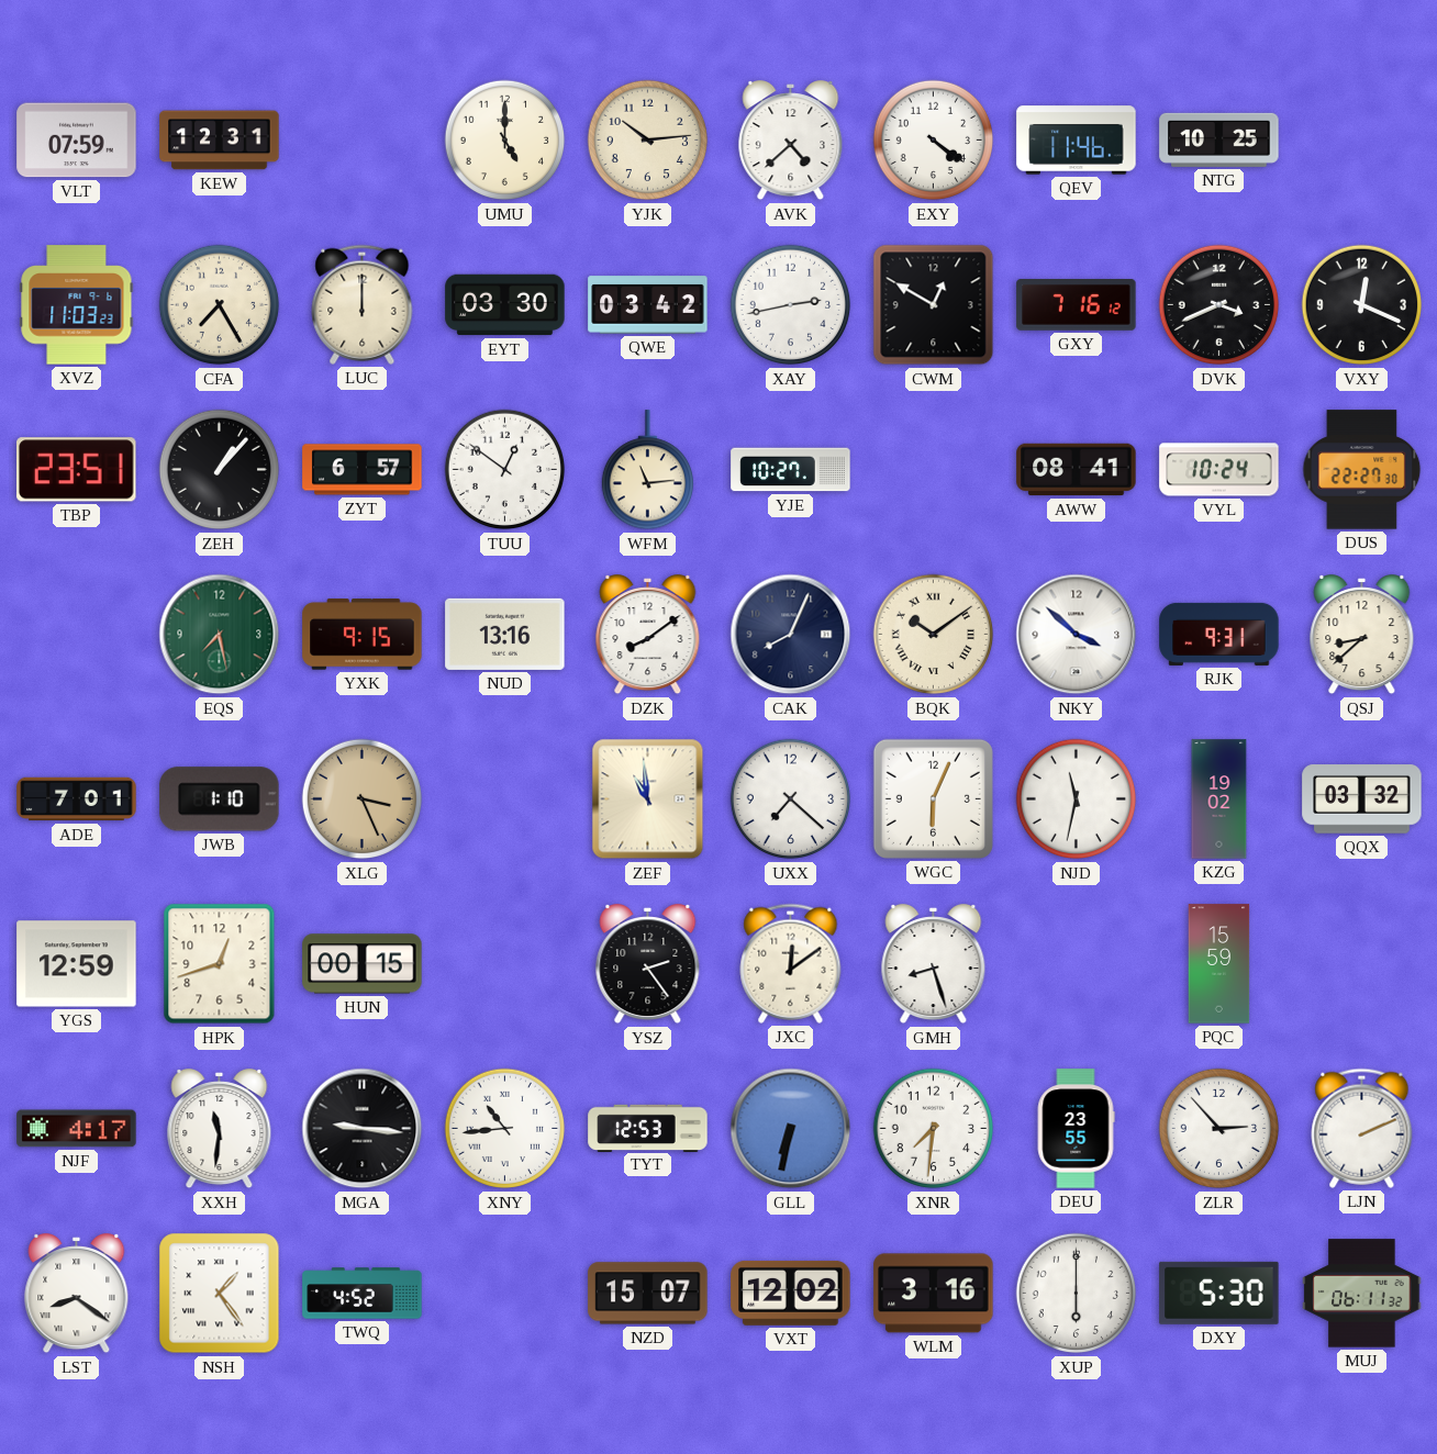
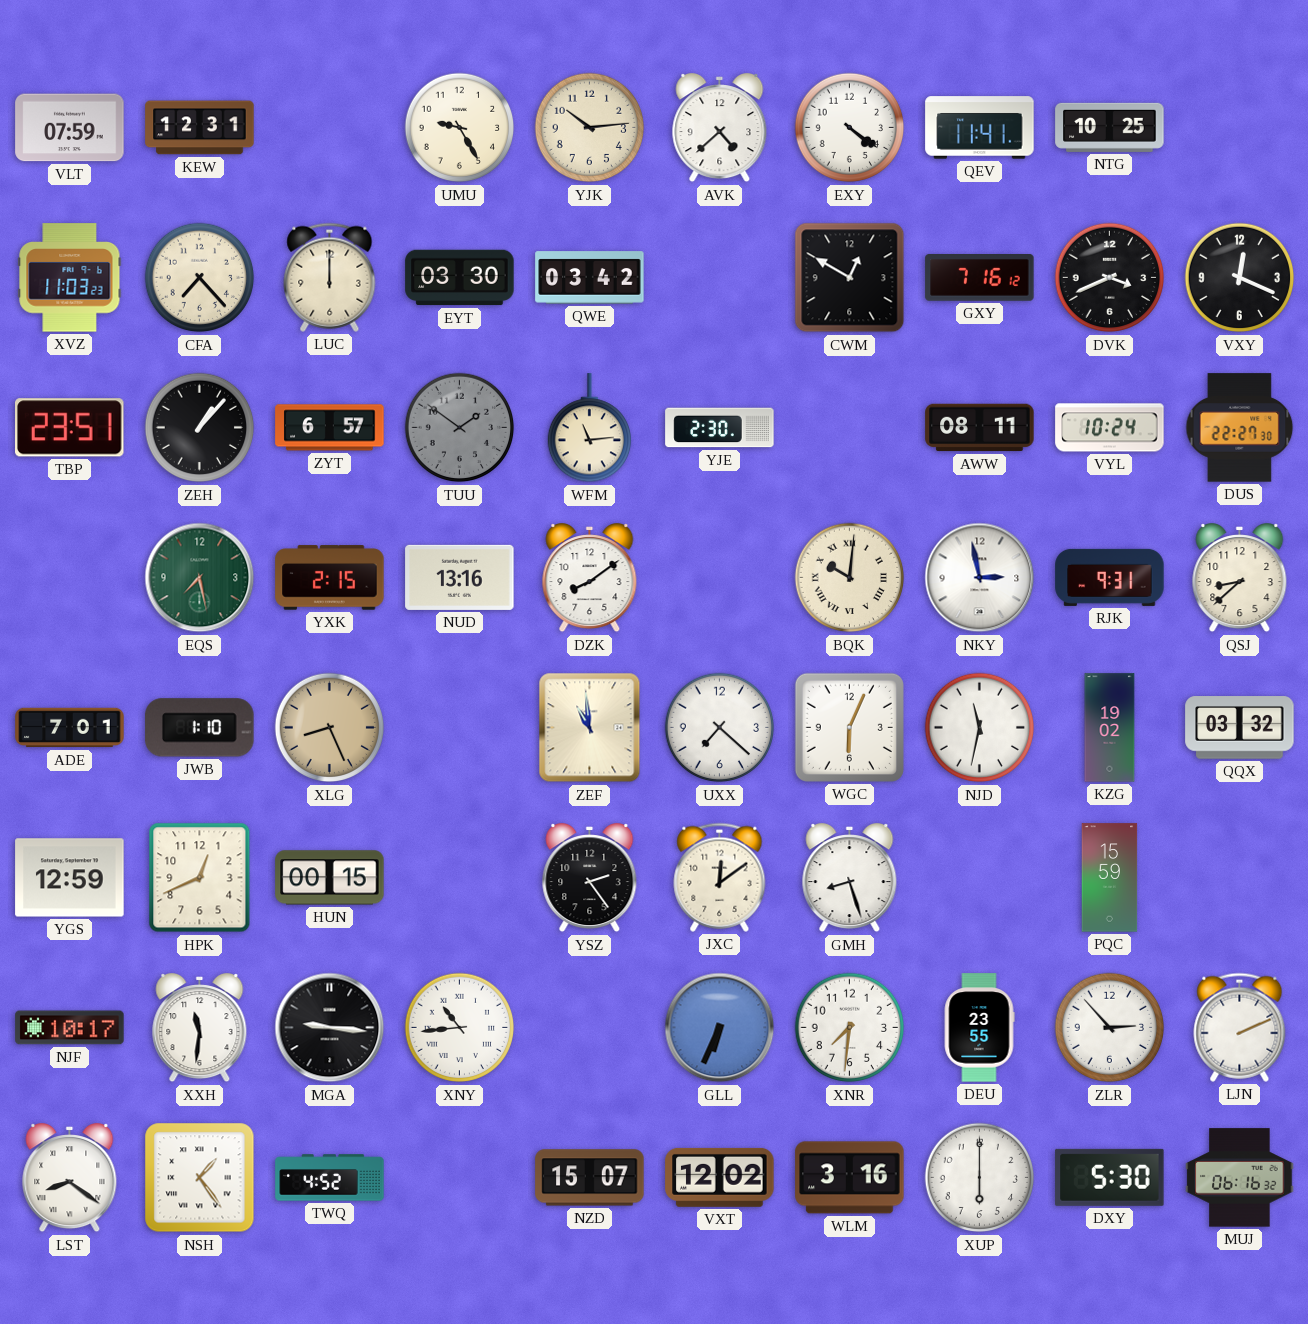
UMU: 5:00 -> 9:25
QEV: 11:46 -> 11:41
CFA: 7:25 -> 7:23
XAY: 2:43 -> none
TUU: 12:51 -> 1:51
TUU dial: white -> grey
YJE: 10:27 -> 2:30
AWW: 08:41 -> 08:11
YXK: 9:15 -> 2:15
CAK: 8:04 -> none
BQK: 10:09 -> 10:01
NKY: 3:52 -> 2:58
XLG: 3:26 -> 8:26
HPK: 12:42 -> 12:41
NJF: 4:17 -> 10:17
TYT: 12:53 -> none
GLL: 6:32 -> 6:34
MUJ: 06:11 -> 06:16
